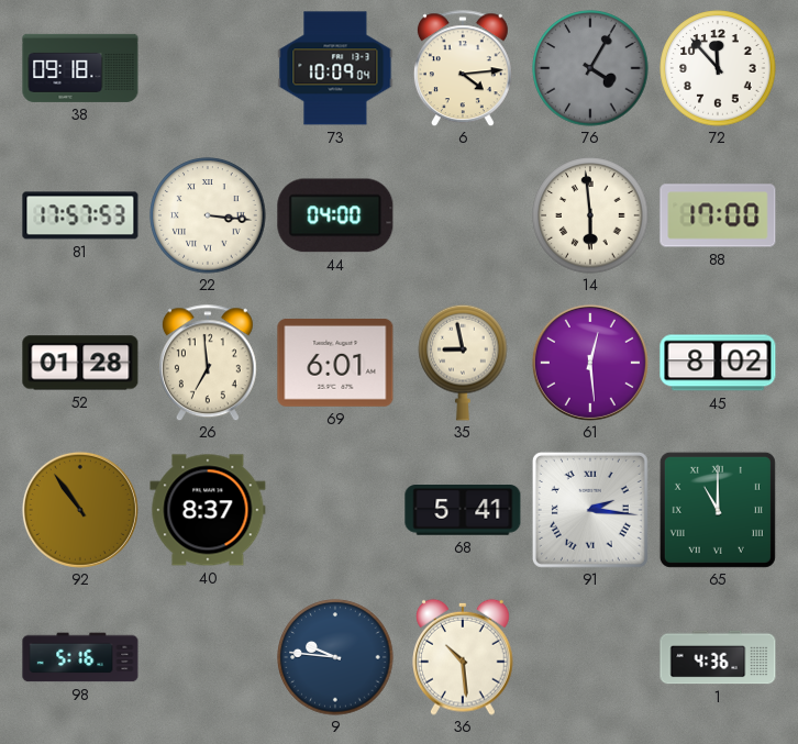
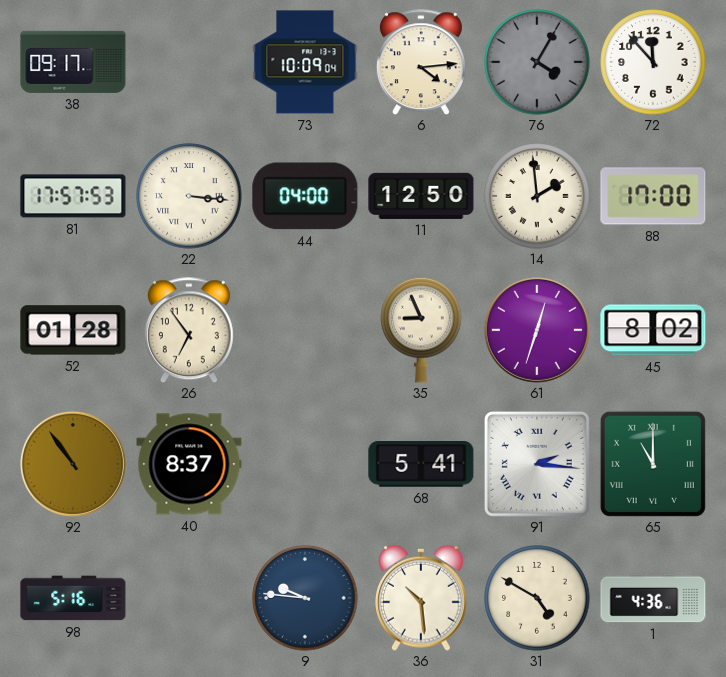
38: 09:18 -> 09:17
11: none -> 12:50
14: 5:59 -> 1:59
26: 6:59 -> 6:54
69: 6:01 -> none
35: 8:58 -> 8:56
61: 12:29 -> 12:33
31: none -> 4:50
